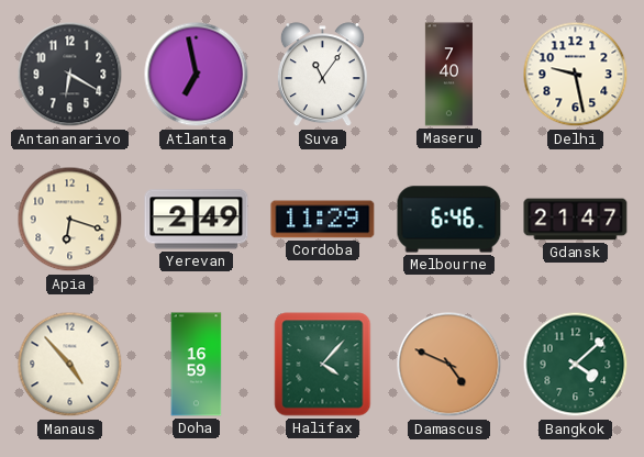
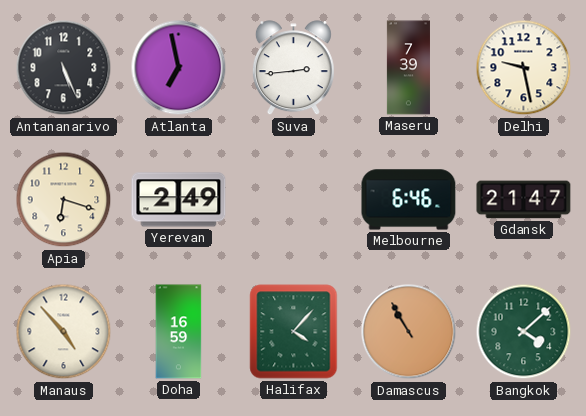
Antananarivo: 6:20 -> 5:26
Suva: 11:06 -> 2:44
Maseru: 7:40 -> 7:39
Cordoba: 11:29 -> none
Damascus: 4:49 -> 10:55
